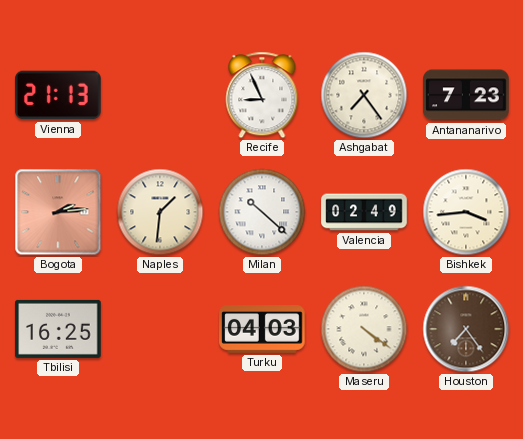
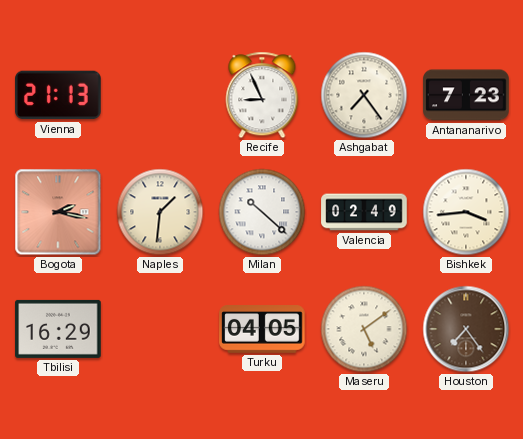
Bogota: 2:14 -> 2:17
Tbilisi: 16:25 -> 16:29
Turku: 04:03 -> 04:05
Maseru: 4:21 -> 5:09
